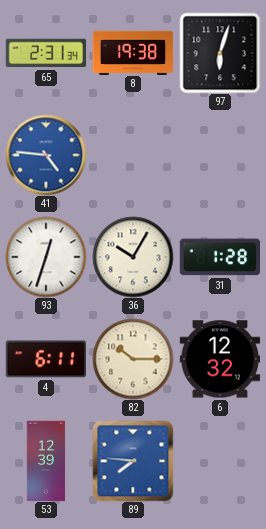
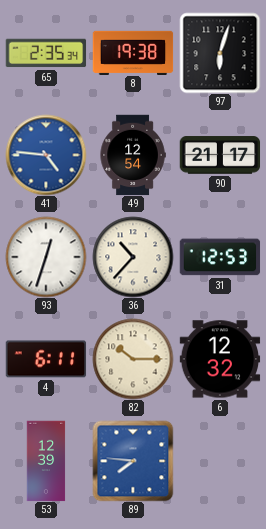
65: 2:31 -> 2:35
49: none -> 12:54
90: none -> 21:17
36: 10:05 -> 10:37
31: 1:28 -> 12:53
